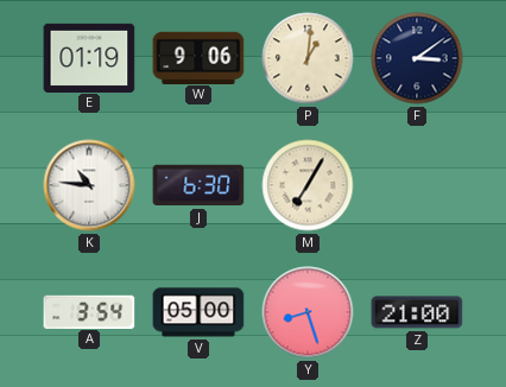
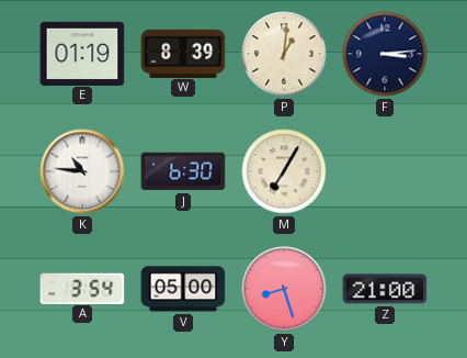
W: 9:06 -> 8:39
F: 3:09 -> 3:14
